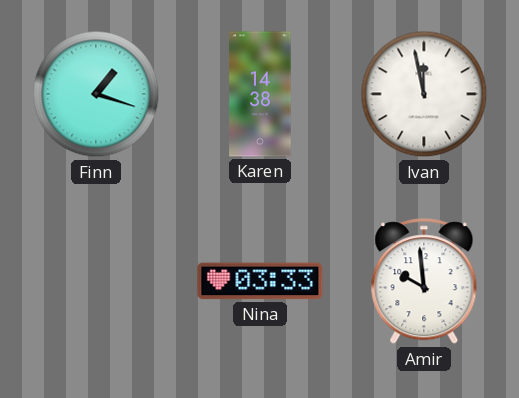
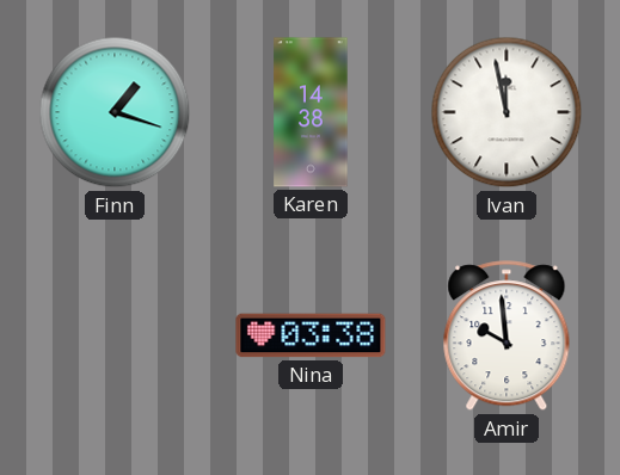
Nina: 03:33 -> 03:38
